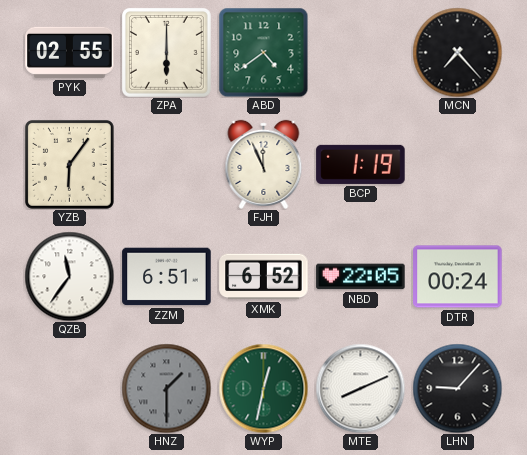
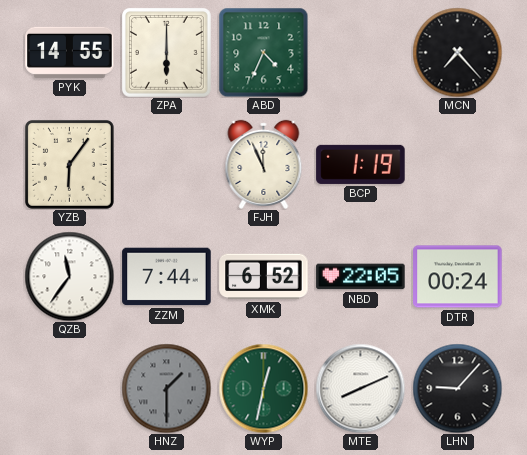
PYK: 02:55 -> 14:55
ABD: 4:39 -> 4:34
ZZM: 6:51 -> 7:44
